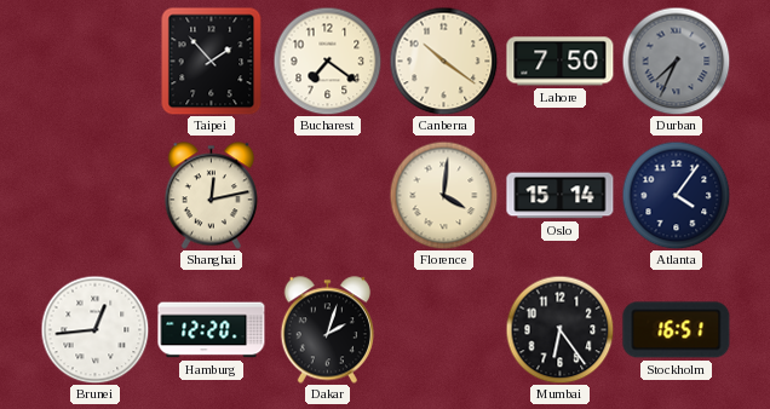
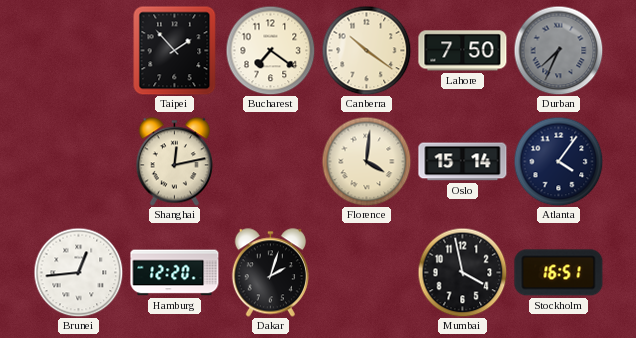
Mumbai: 6:24 -> 3:58
